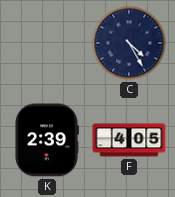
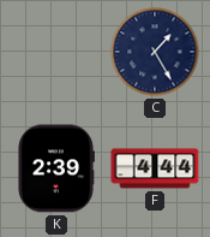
C: 4:25 -> 1:25
F: 4:05 -> 4:44
